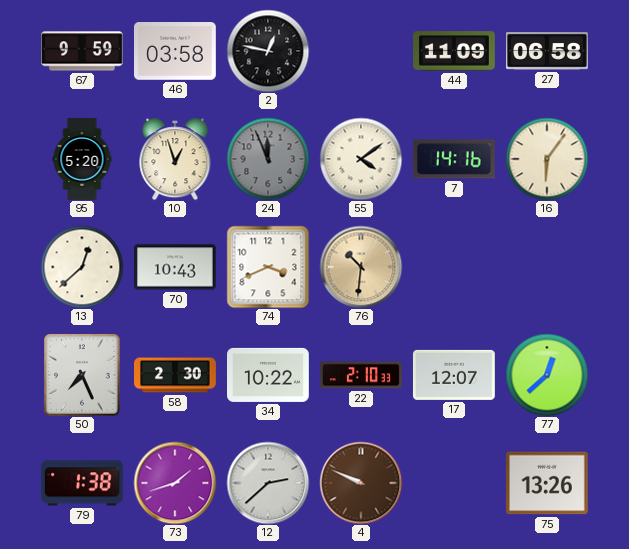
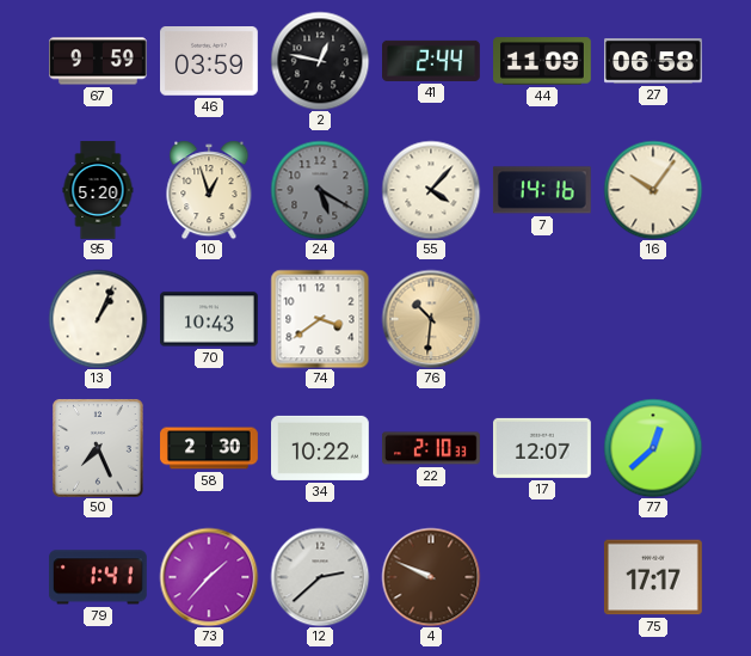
46: 03:58 -> 03:59
41: none -> 2:44
24: 11:56 -> 5:20
55: 4:09 -> 4:07
16: 6:06 -> 10:06
13: 12:38 -> 1:04
74: 3:41 -> 3:39
79: 1:38 -> 1:41
73: 1:42 -> 1:37
75: 13:26 -> 17:17
